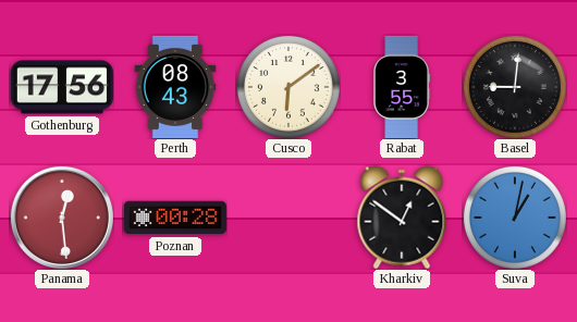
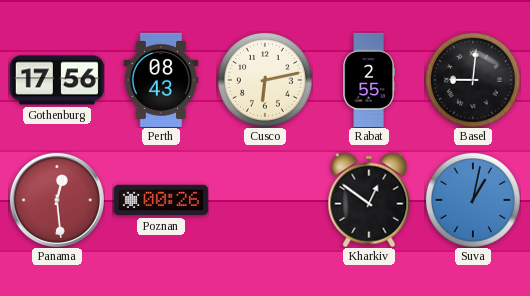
Cusco: 6:09 -> 6:13
Rabat: 3:55 -> 2:55
Poznan: 00:28 -> 00:26
